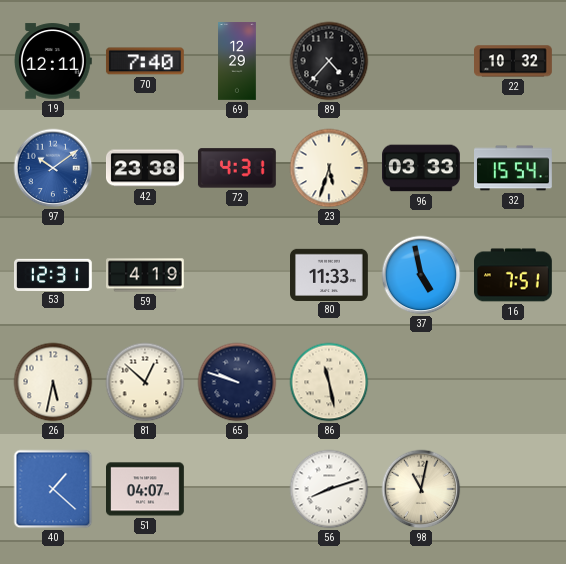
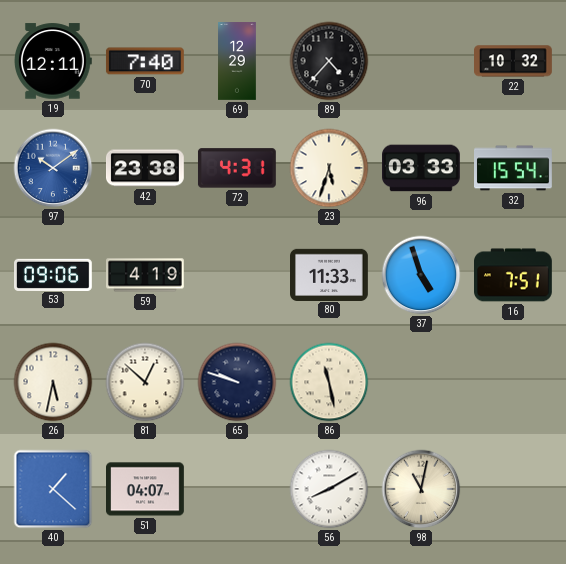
53: 12:31 -> 09:06
37: 4:58 -> 4:57
56: 8:12 -> 8:10
